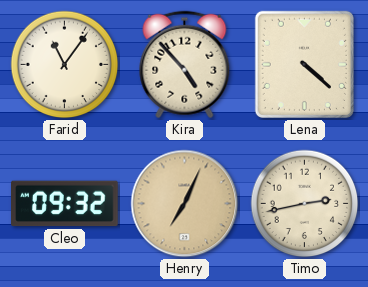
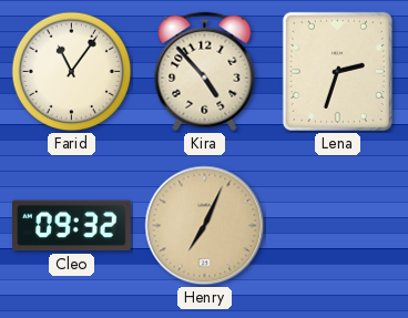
Lena: 4:22 -> 2:33
Timo: 2:43 -> none
